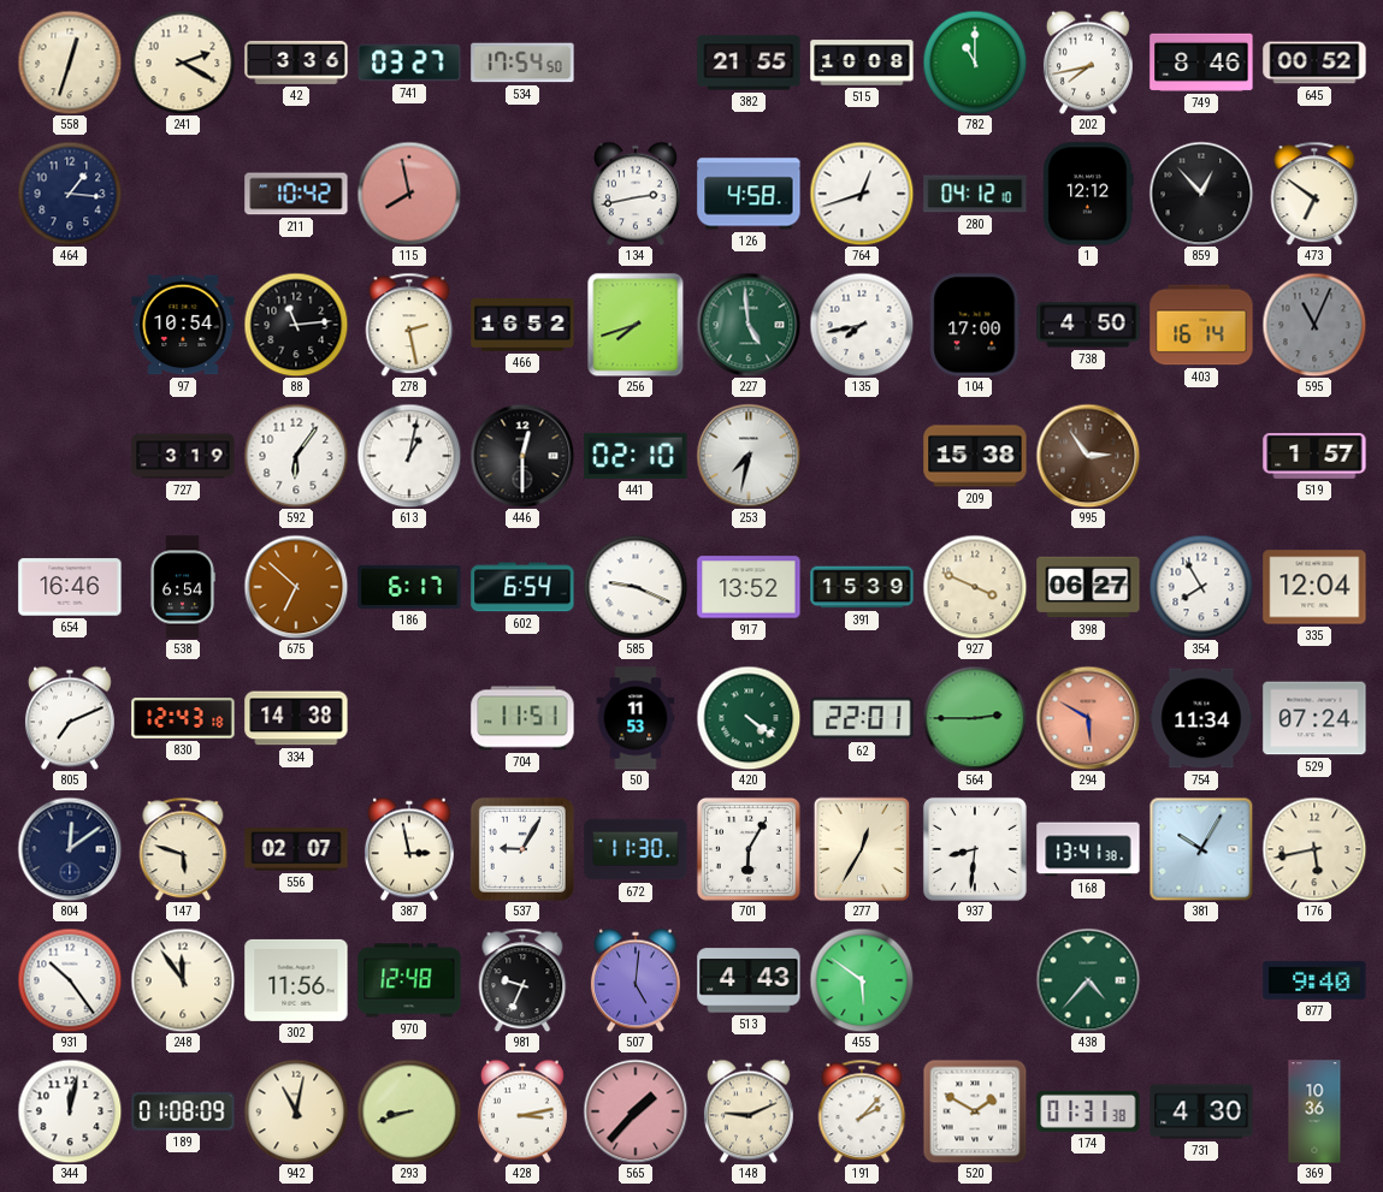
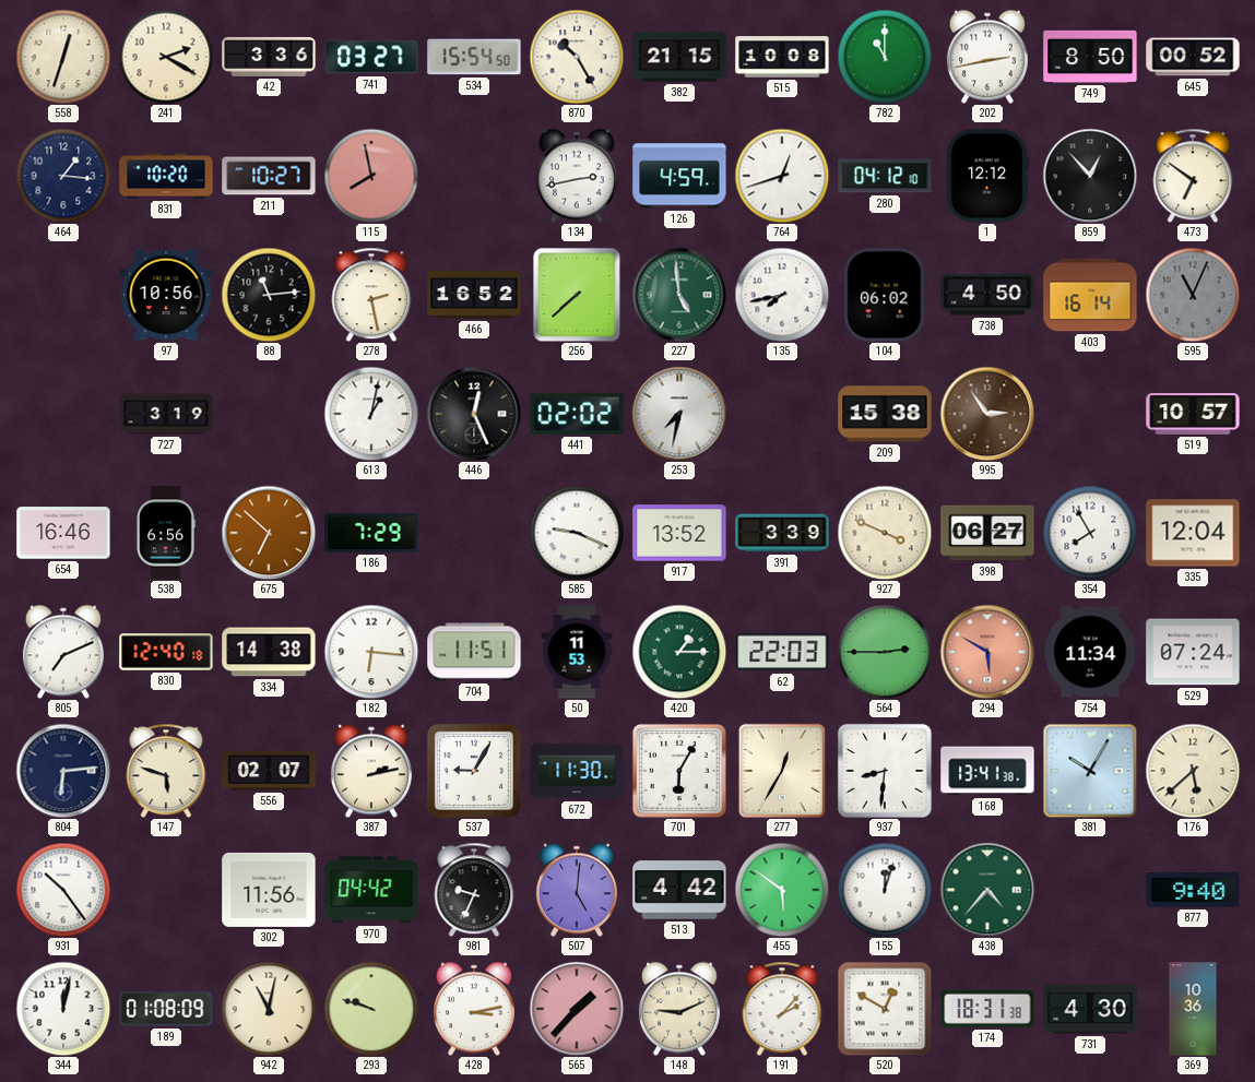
534: 17:54 -> 15:54
870: none -> 10:25
382: 21:55 -> 21:15
202: 7:43 -> 2:43
749: 8:46 -> 8:50
831: none -> 10:20
211: 10:42 -> 10:27
126: 4:58 -> 4:59
97: 10:54 -> 10:56
256: 7:42 -> 7:38
104: 17:00 -> 06:02
592: 6:06 -> none
446: 12:30 -> 12:26
441: 02:10 -> 02:02
519: 1:57 -> 10:57
538: 6:54 -> 6:56
186: 6:17 -> 7:29
602: 6:54 -> none
391: 15:39 -> 3:39
830: 12:43 -> 12:40
182: none -> 6:16
420: 4:21 -> 1:15
62: 22:01 -> 22:03
804: 12:09 -> 6:14
387: 2:58 -> 2:13
176: 5:43 -> 5:38
248: 11:54 -> none
970: 12:48 -> 04:42
513: 4:43 -> 4:42
155: none -> 12:03
293: 8:42 -> 9:48
520: 1:50 -> 12:50
174: 01:31 -> 18:31
